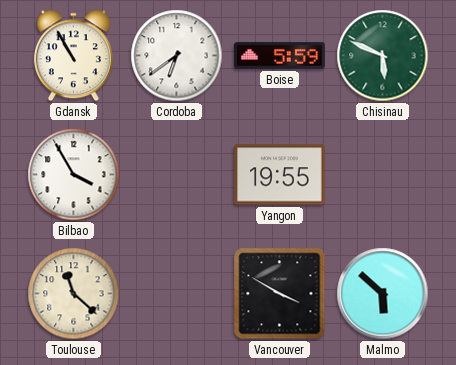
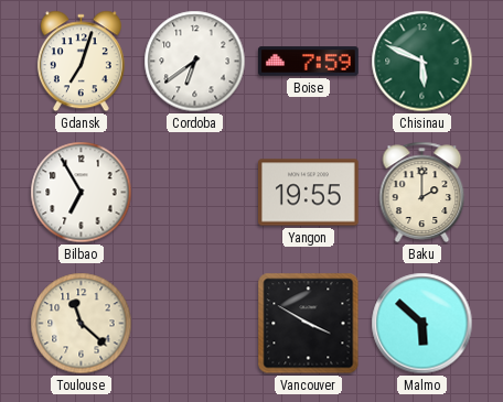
Gdansk: 10:55 -> 7:03
Boise: 5:59 -> 7:59
Bilbao: 3:55 -> 6:55
Baku: none -> 2:00
